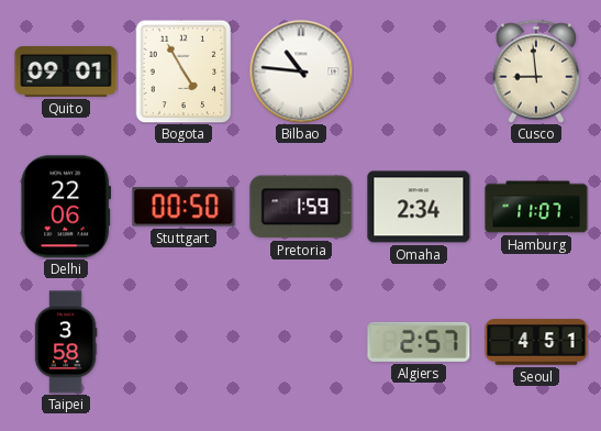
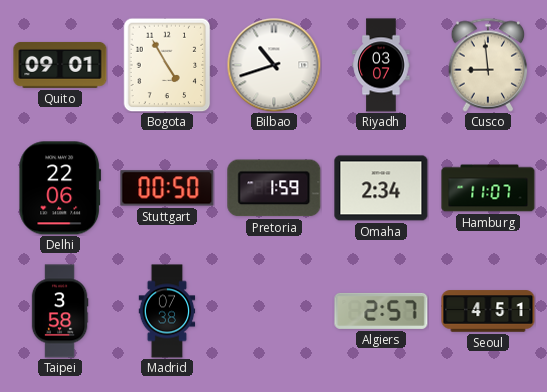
Bilbao: 10:46 -> 10:42
Riyadh: none -> 03:07
Madrid: none -> 07:38
